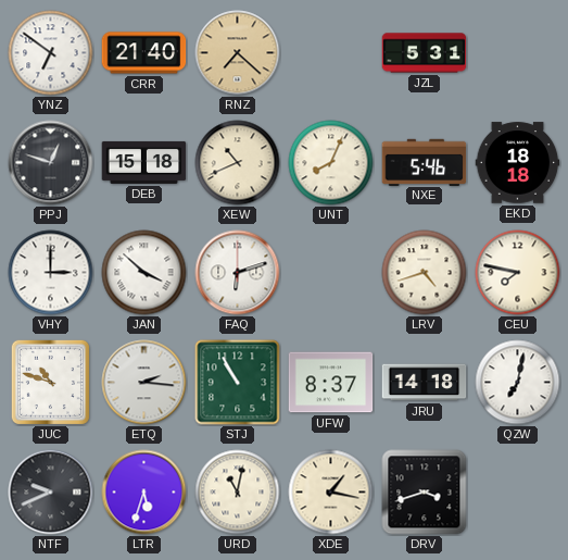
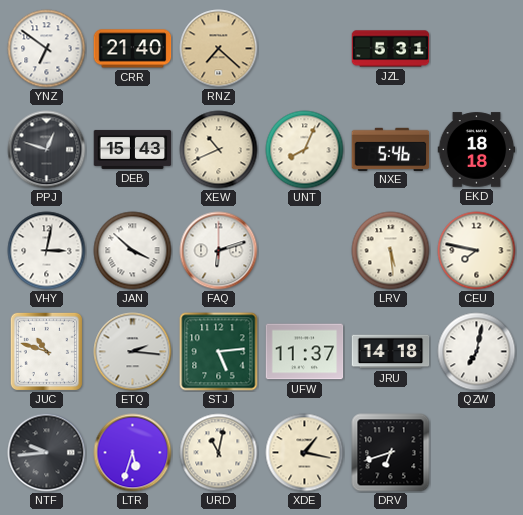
DEB: 15:18 -> 15:43
VHY: 3:00 -> 3:02
LRV: 4:42 -> 5:29
STJ: 10:55 -> 5:14
UFW: 8:37 -> 11:37
NTF: 9:41 -> 9:44
DRV: 3:42 -> 6:42
